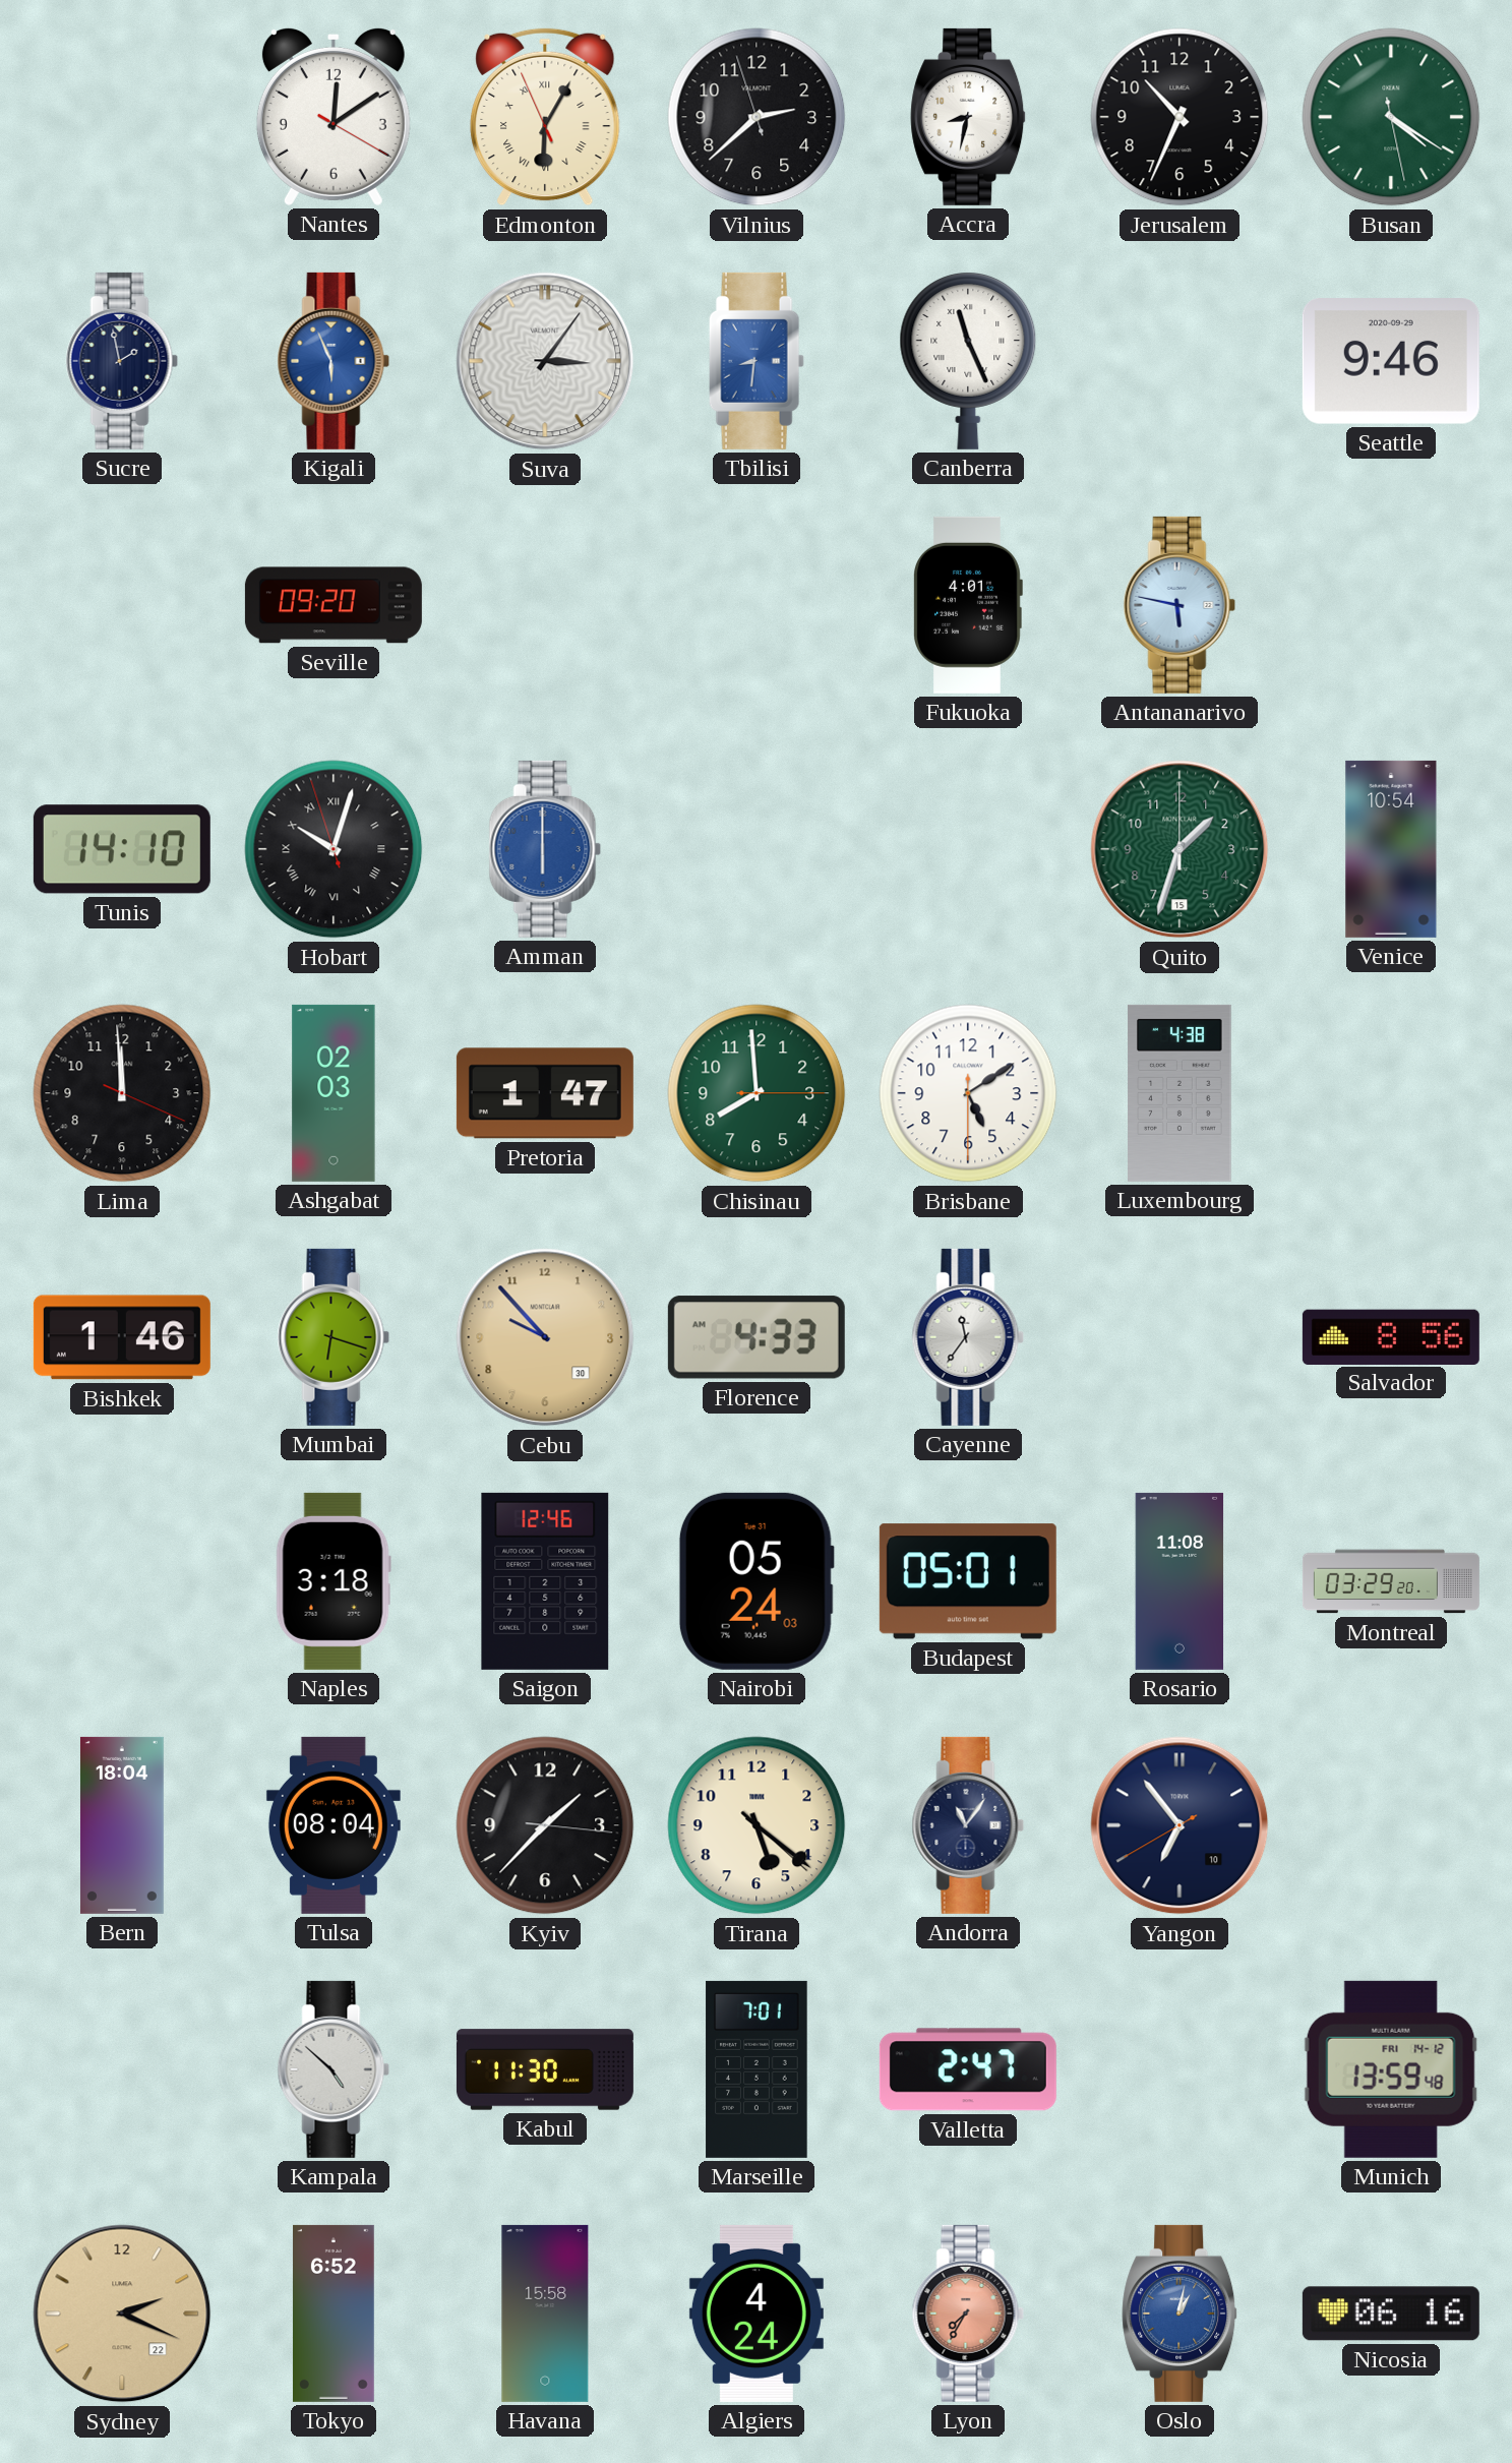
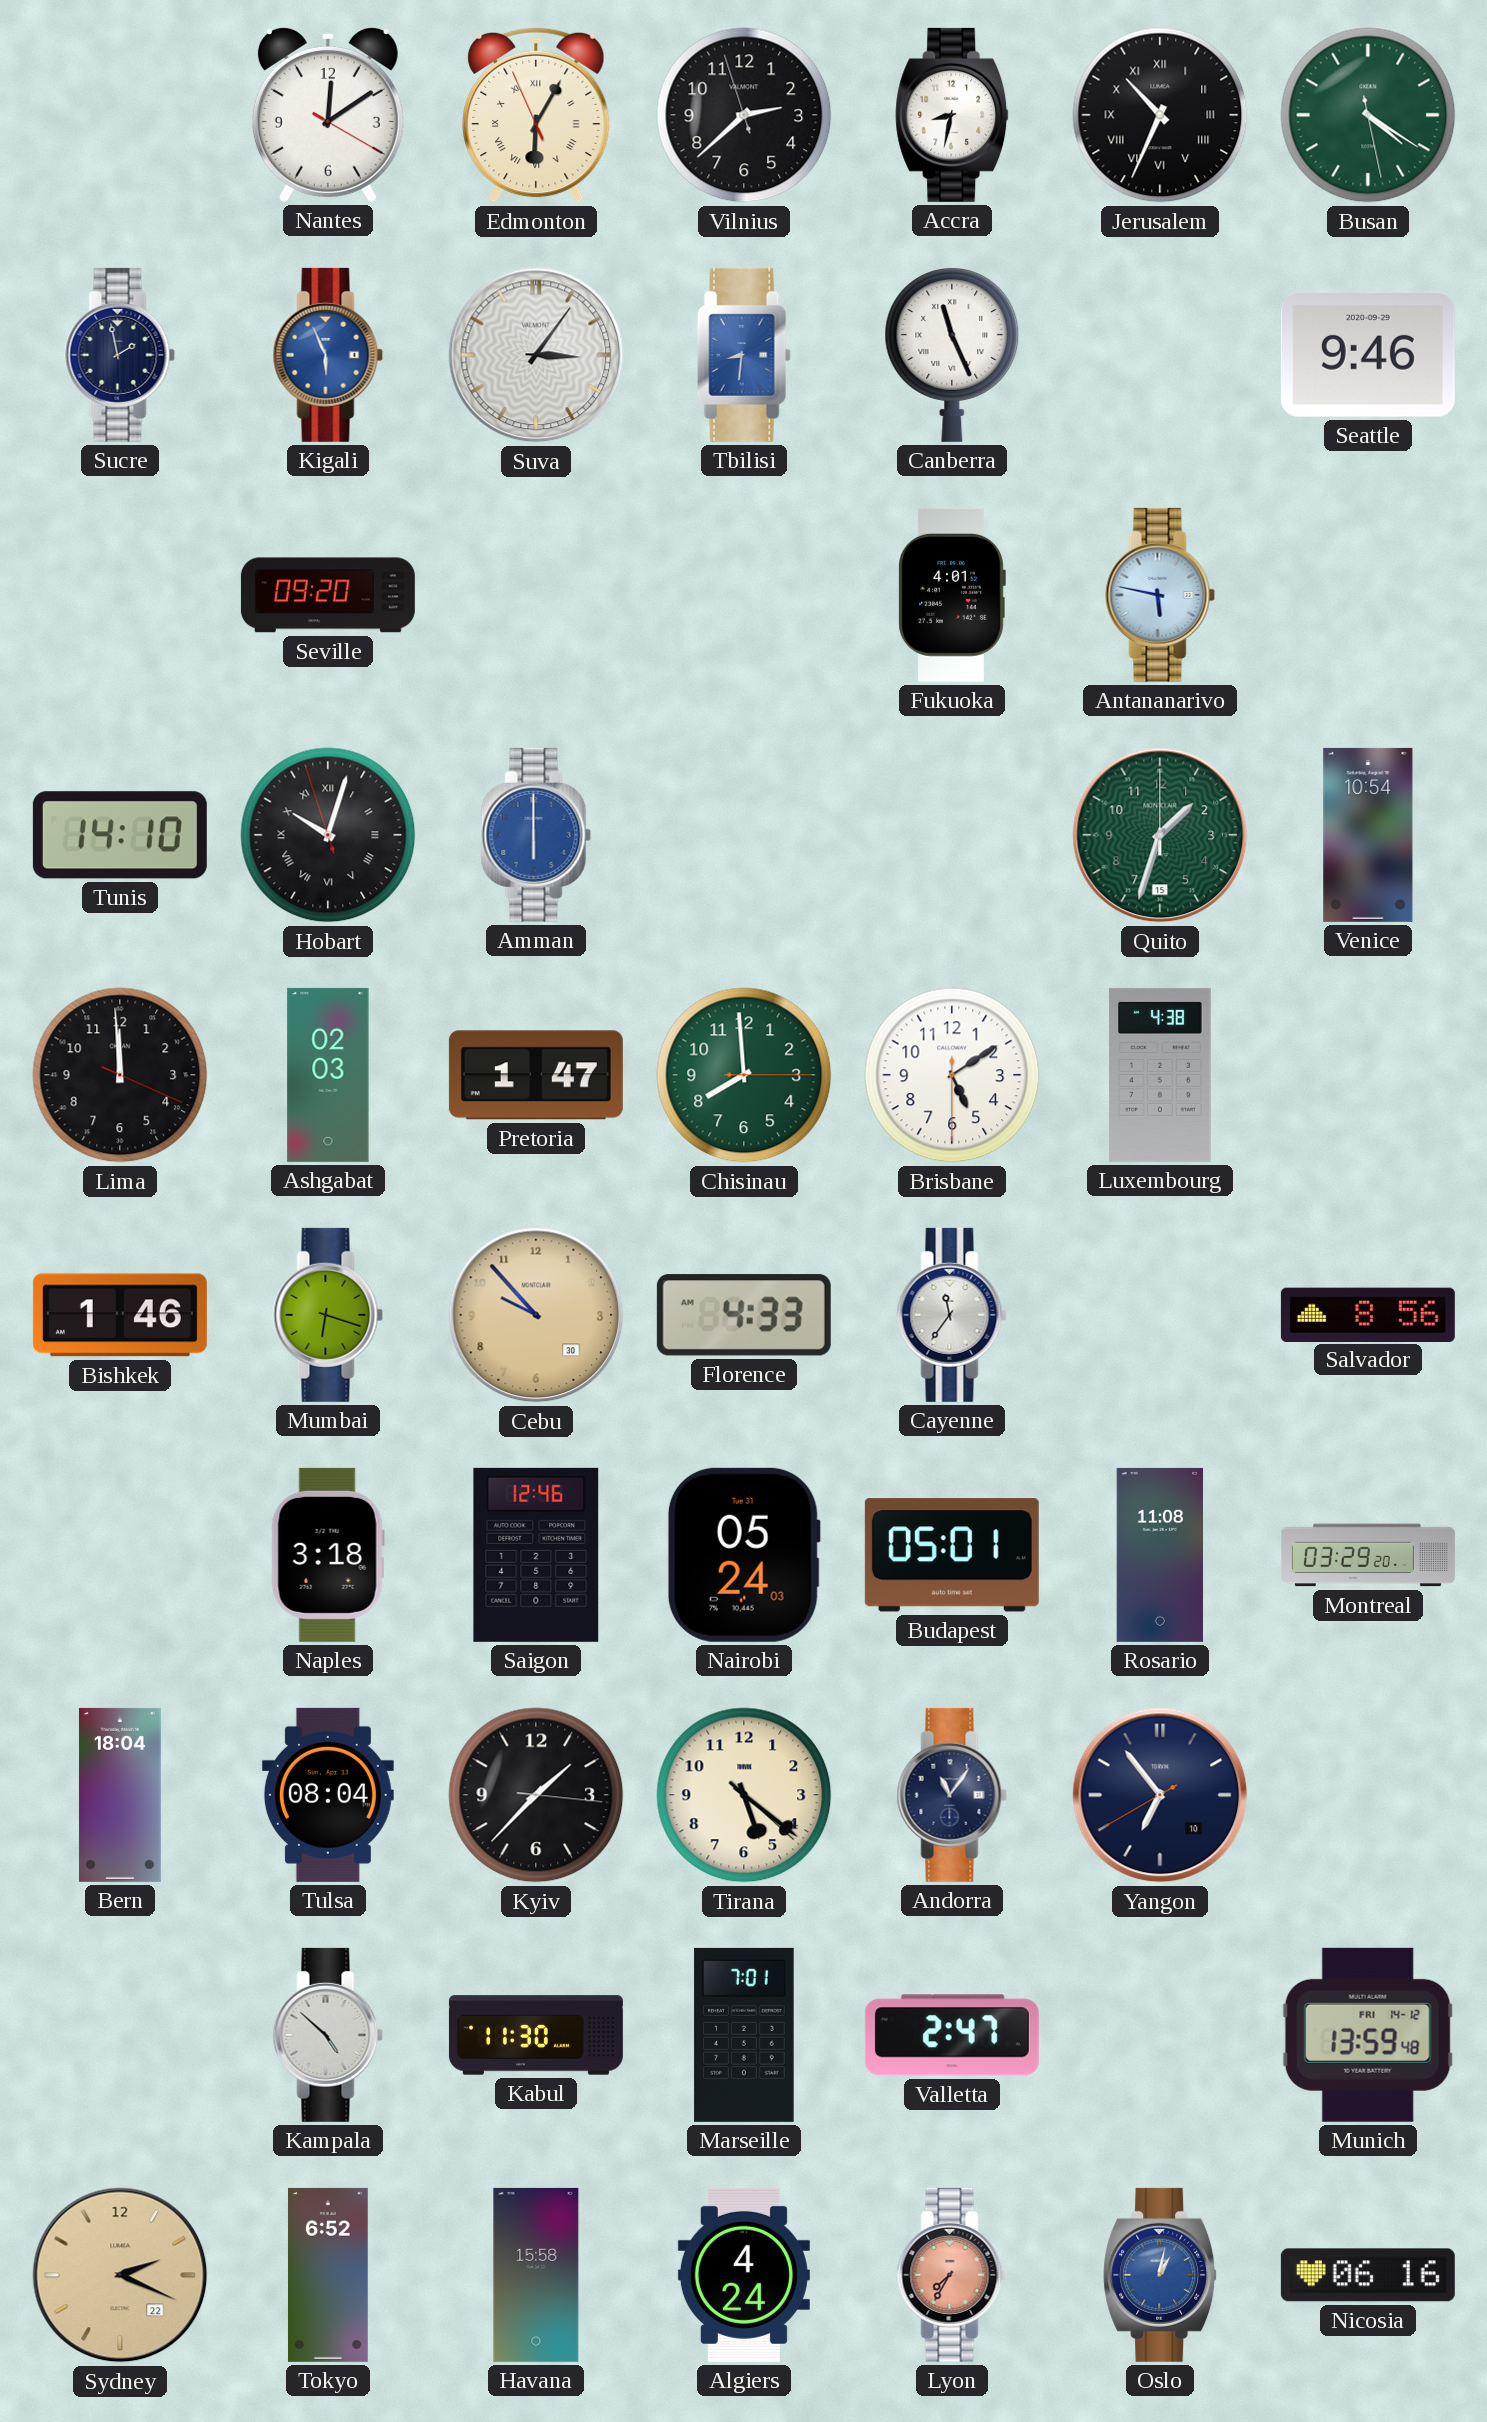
Jerusalem numerals: Arabic -> Roman
